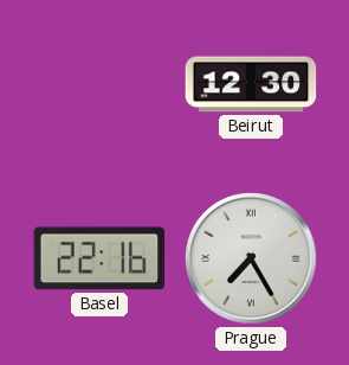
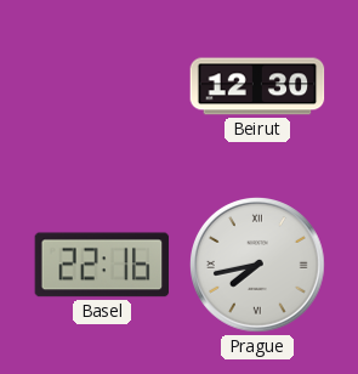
Prague: 7:25 -> 7:43
